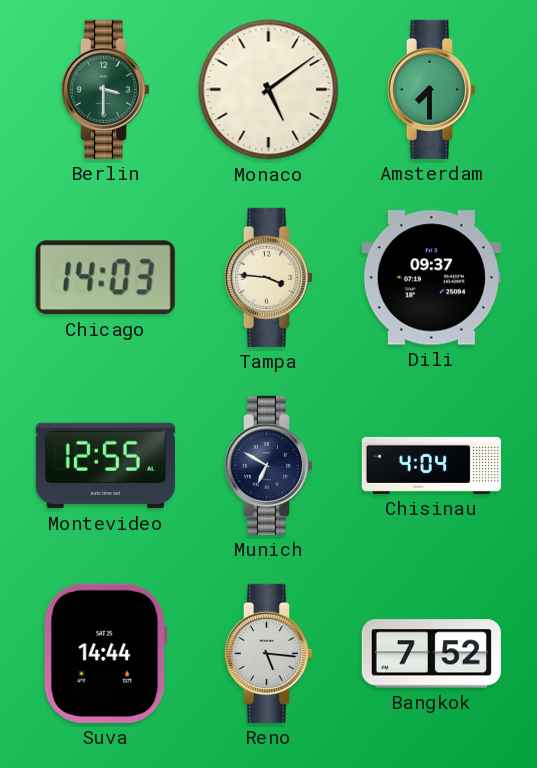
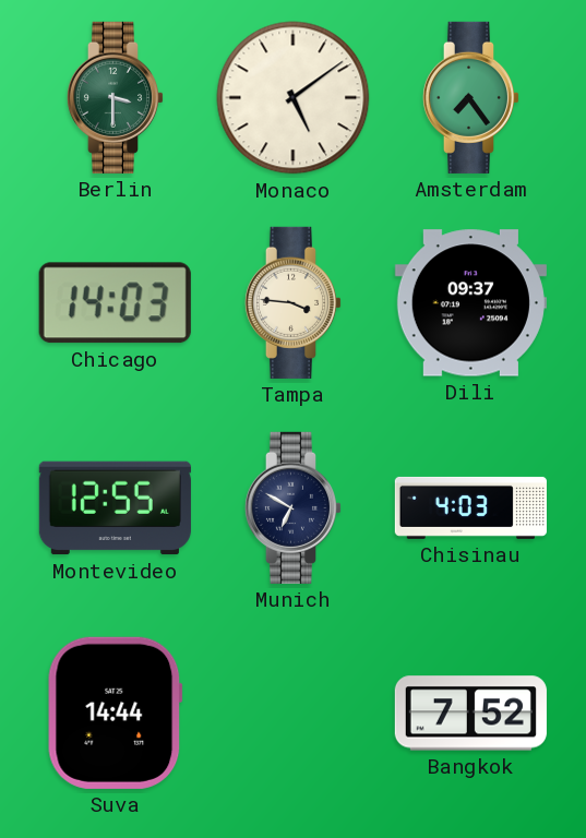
Amsterdam: 7:30 -> 7:24
Chisinau: 4:04 -> 4:03
Reno: 5:16 -> none
